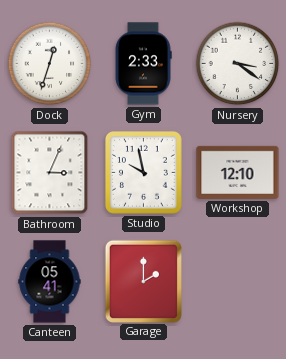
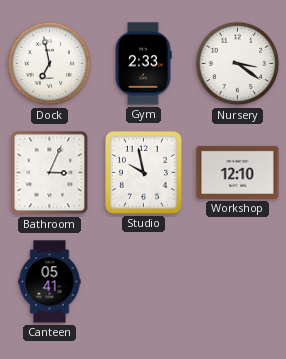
Dock: 12:33 -> 6:58
Garage: 2:00 -> none
